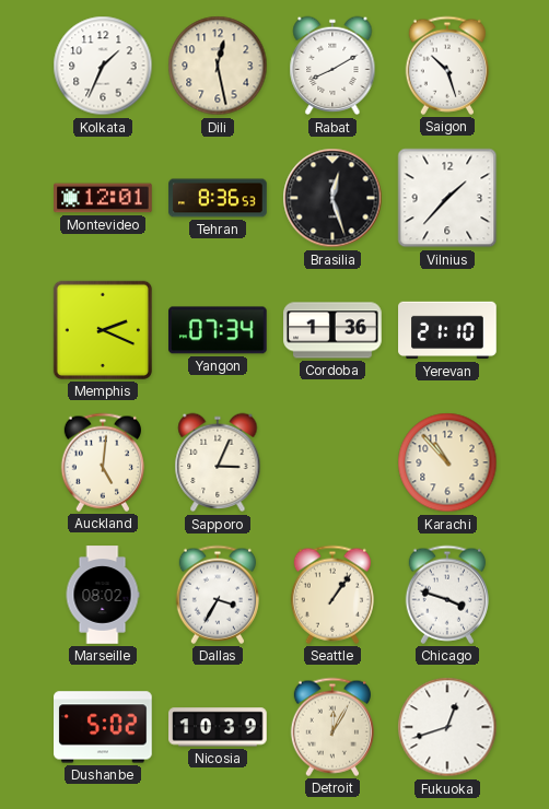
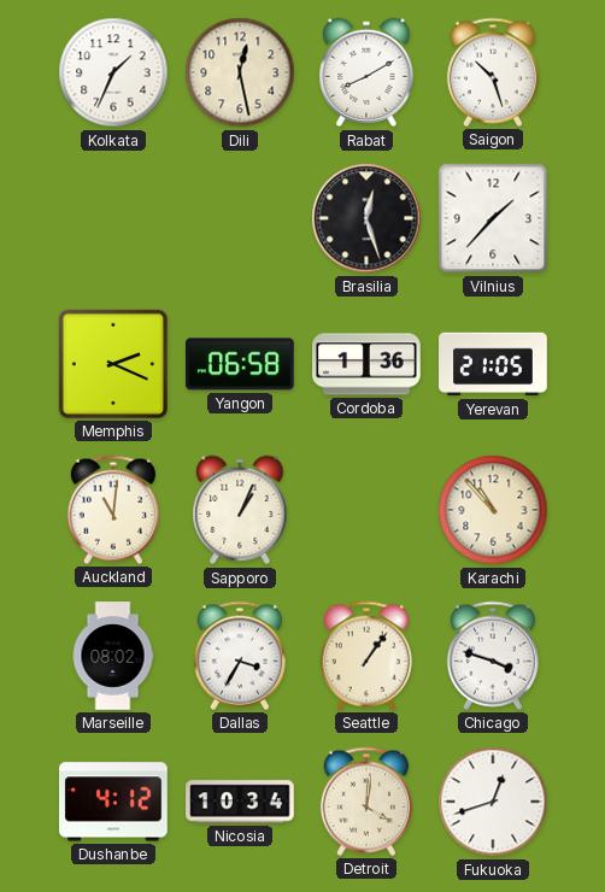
Montevideo: 12:01 -> none
Tehran: 8:36 -> none
Yangon: 07:34 -> 06:58
Yerevan: 21:10 -> 21:05
Auckland: 5:01 -> 11:01
Sapporo: 3:04 -> 1:04
Dushanbe: 5:02 -> 4:12
Nicosia: 10:39 -> 10:34
Detroit: 12:05 -> 4:01
